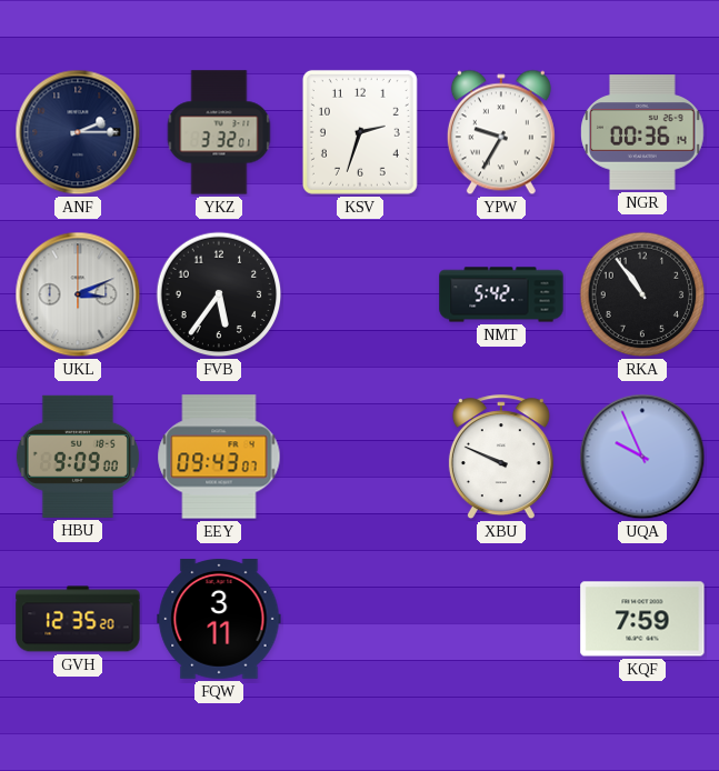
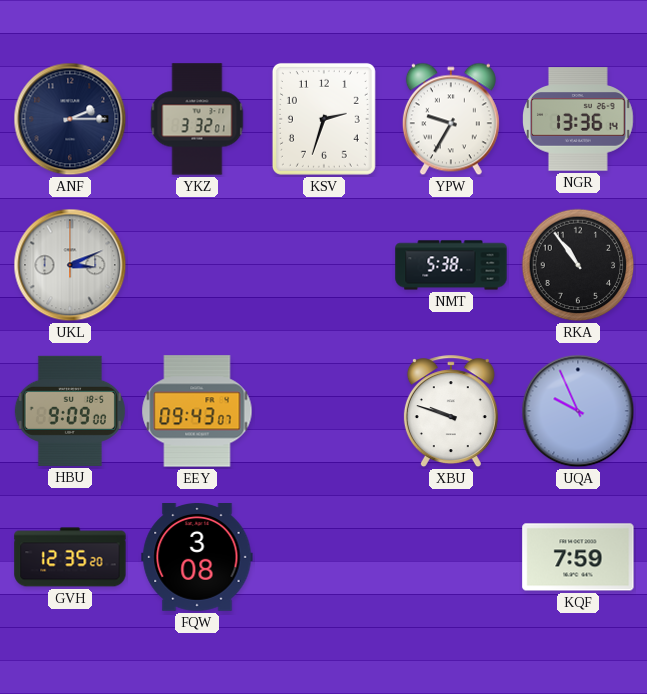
NGR: 00:36 -> 13:36
FVB: 5:36 -> none
NMT: 5:42 -> 5:38
XBU: 9:49 -> 9:48
FQW: 3:11 -> 3:08
